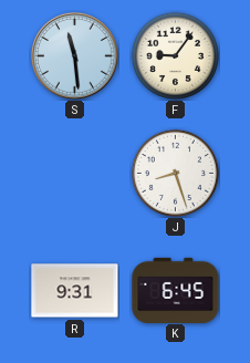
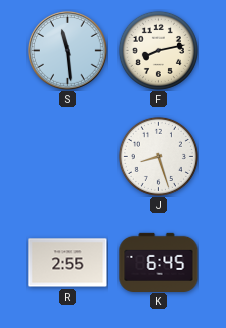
F: 9:06 -> 8:13
R: 9:31 -> 2:55
